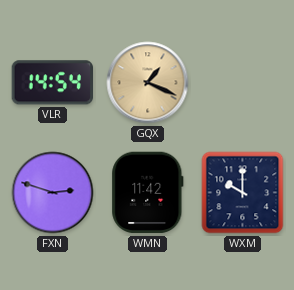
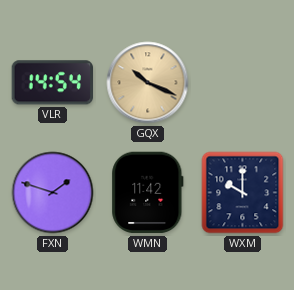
GQX: 1:19 -> 10:19
FXN: 2:48 -> 1:48
